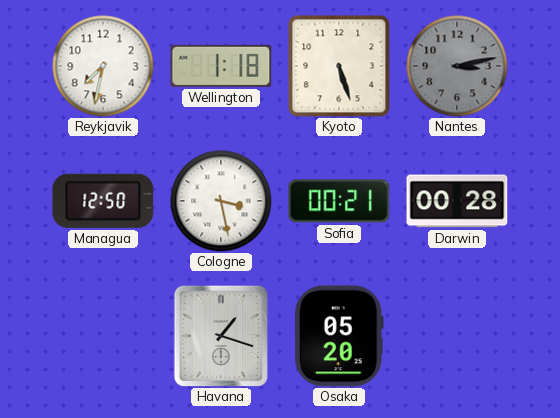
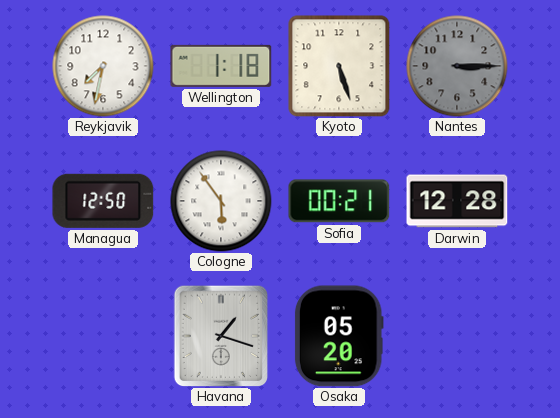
Nantes: 3:13 -> 3:15
Cologne: 3:28 -> 5:54
Darwin: 00:28 -> 12:28
